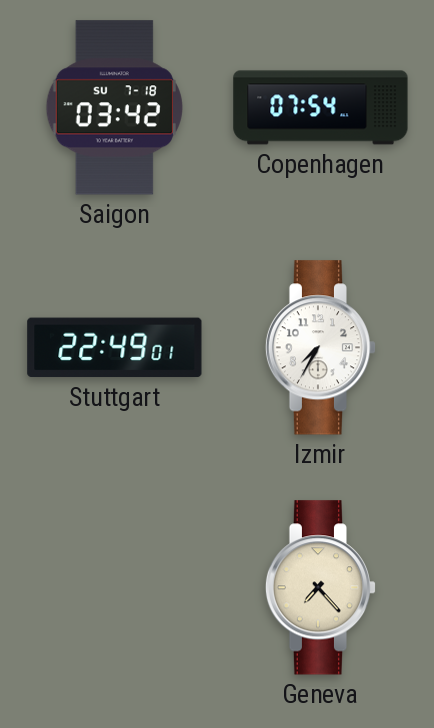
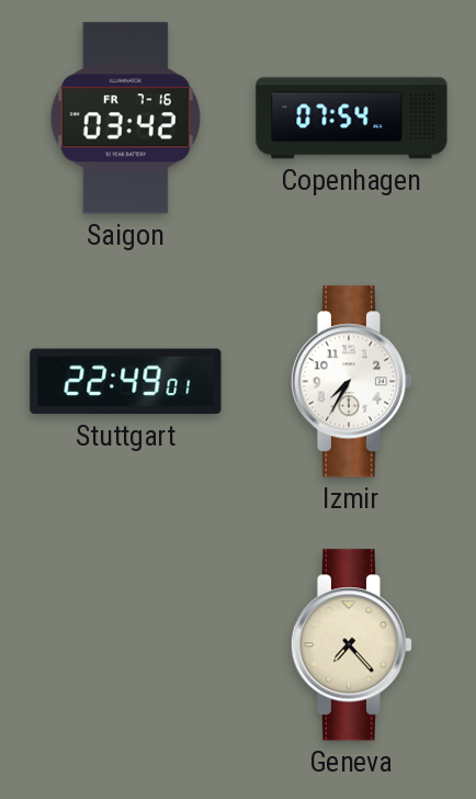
Saigon date: SU 7-18 -> FR 7-16
